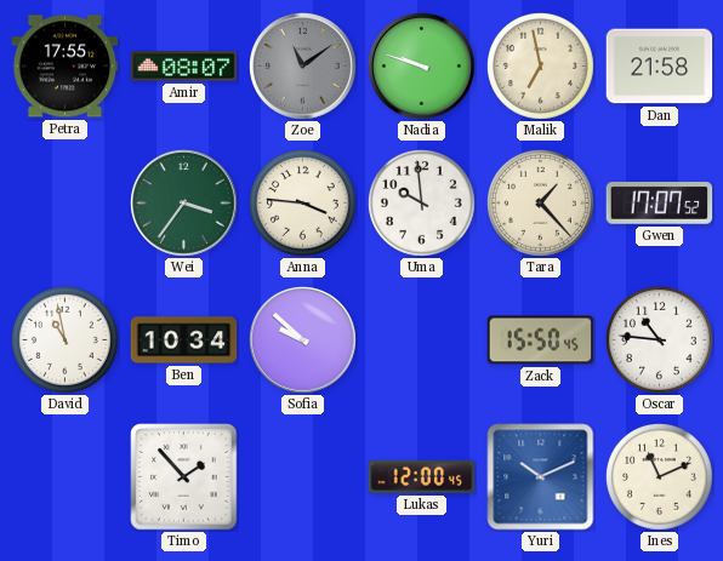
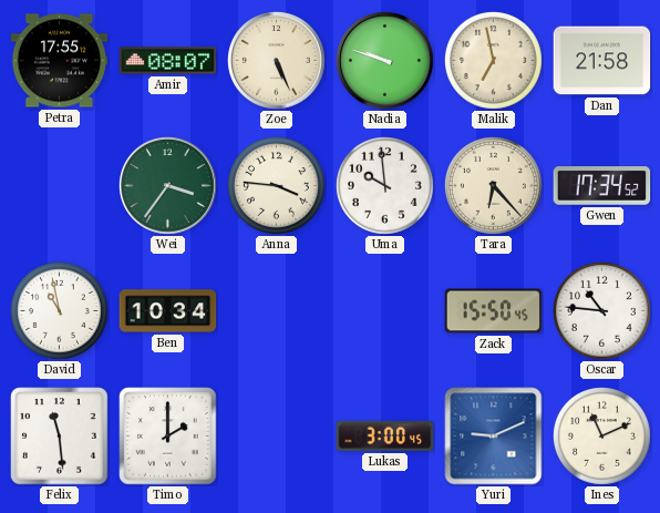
Zoe: 11:09 -> 5:26
Zoe dial: grey -> cream
Tara: 1:23 -> 6:23
Gwen: 17:07 -> 17:34
Sofia: 9:52 -> none
Felix: none -> 11:29
Timo: 1:53 -> 2:00
Lukas: 12:00 -> 3:00
Yuri: 10:11 -> 9:11
